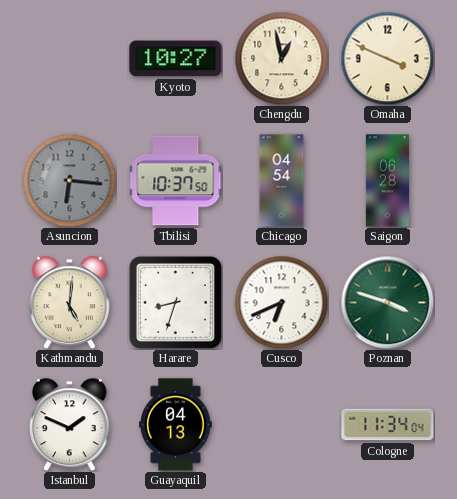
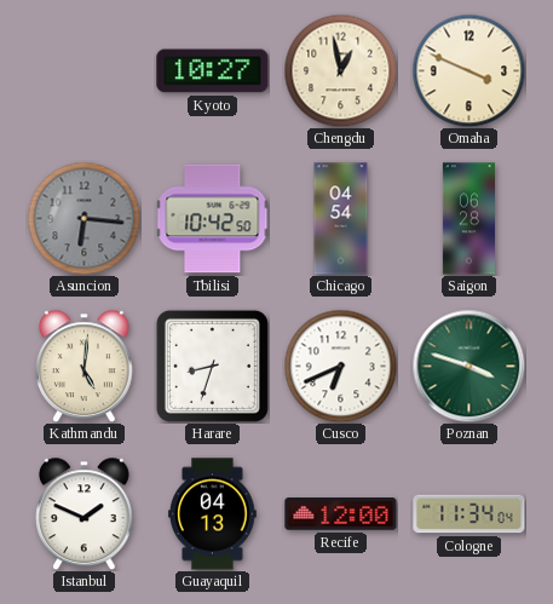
Tbilisi: 10:37 -> 10:42
Recife: none -> 12:00
